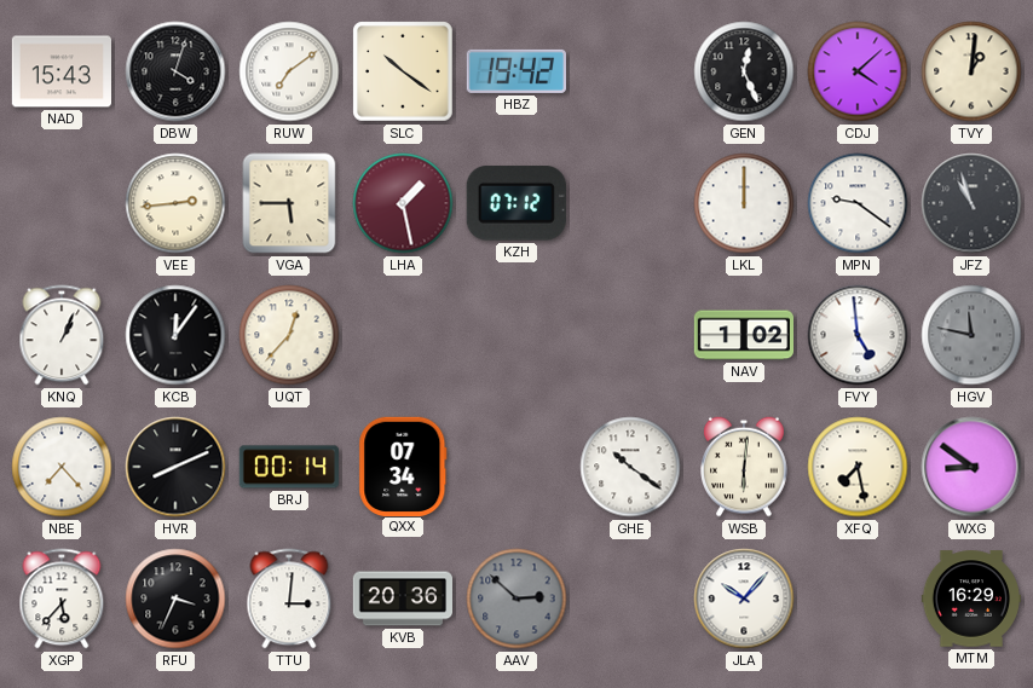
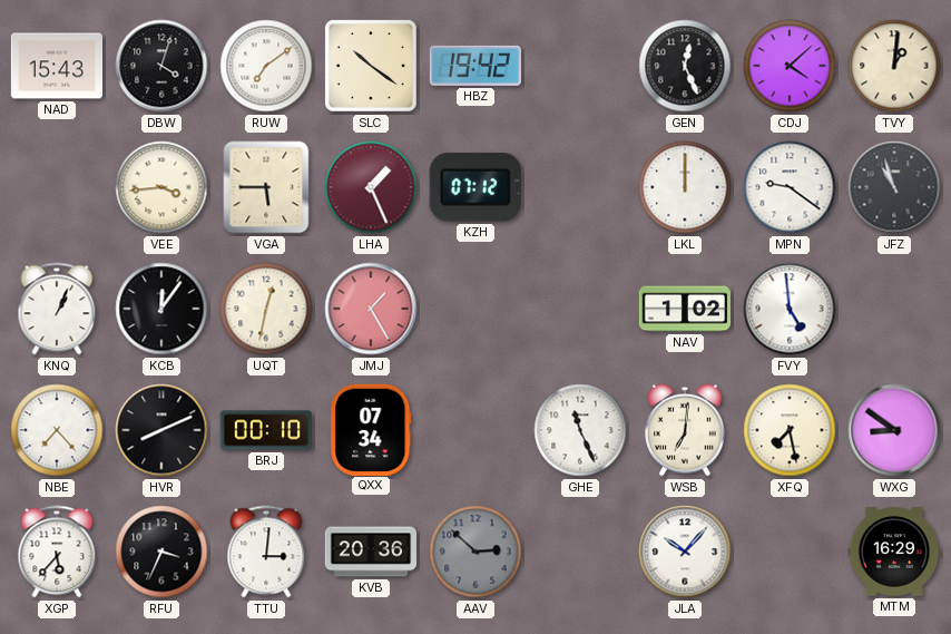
VEE: 2:44 -> 3:44
LHA: 1:28 -> 1:26
UQT: 12:37 -> 12:32
JMJ: none -> 1:25
HGV: 11:47 -> none
BRJ: 00:14 -> 00:10
GHE: 10:21 -> 11:26
WSB: 6:01 -> 7:01
